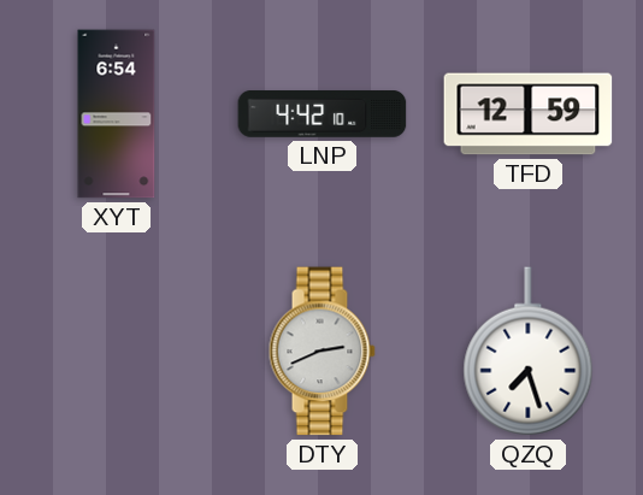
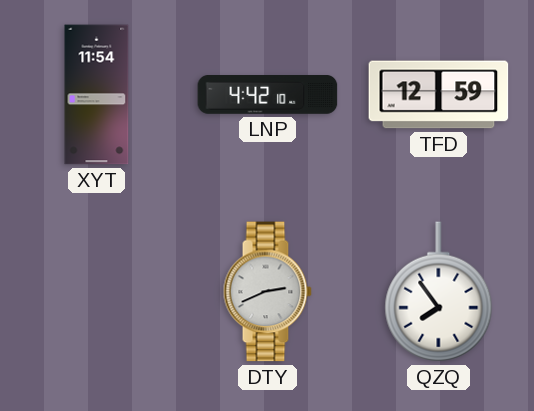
XYT: 6:54 -> 11:54
QZQ: 7:27 -> 7:54
